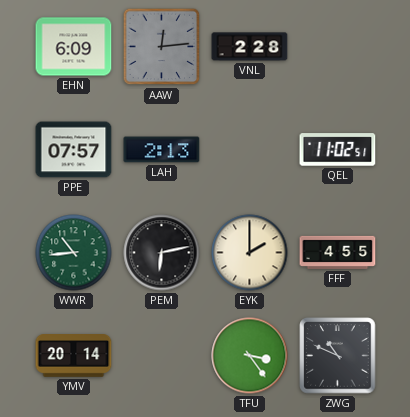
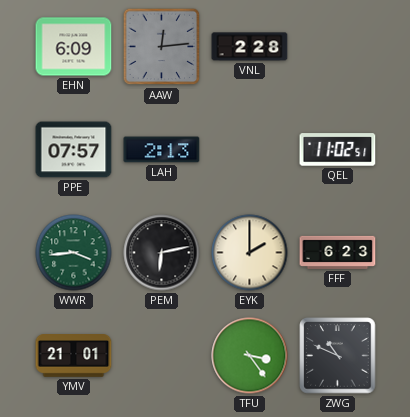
WWR: 10:44 -> 3:44
FFF: 4:55 -> 6:23
YMV: 20:14 -> 21:01
